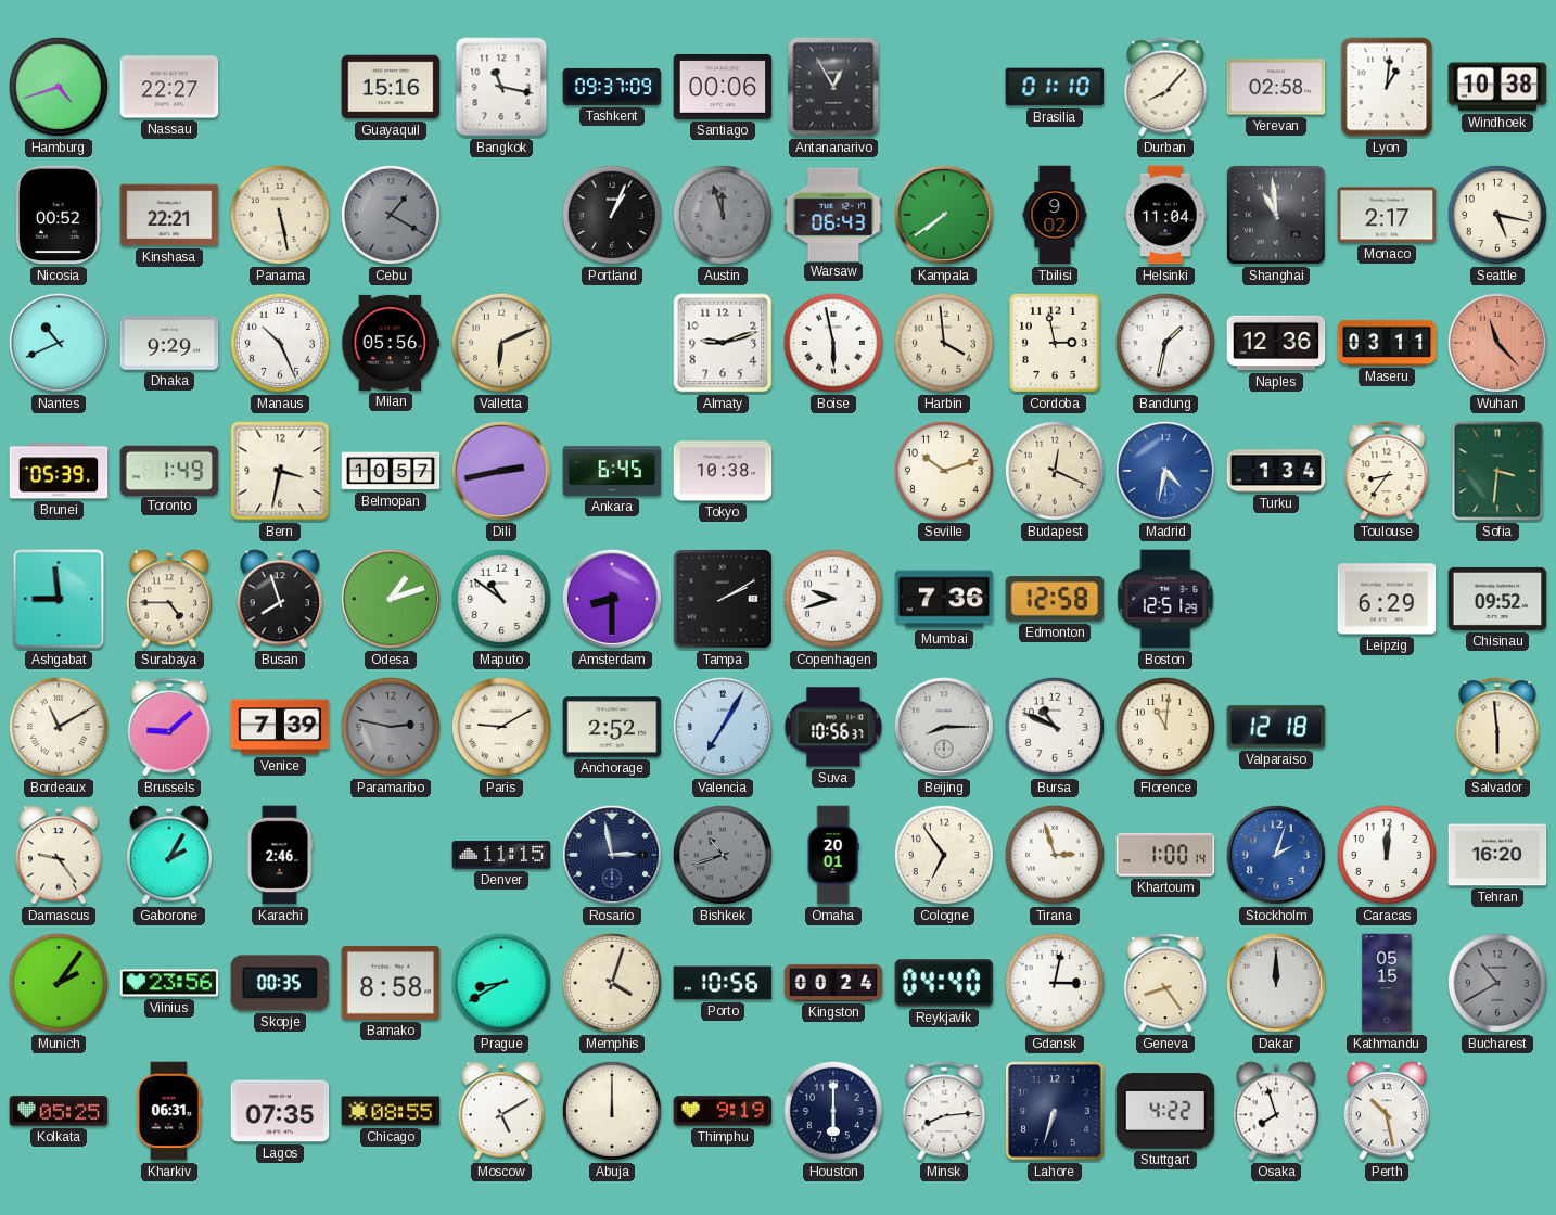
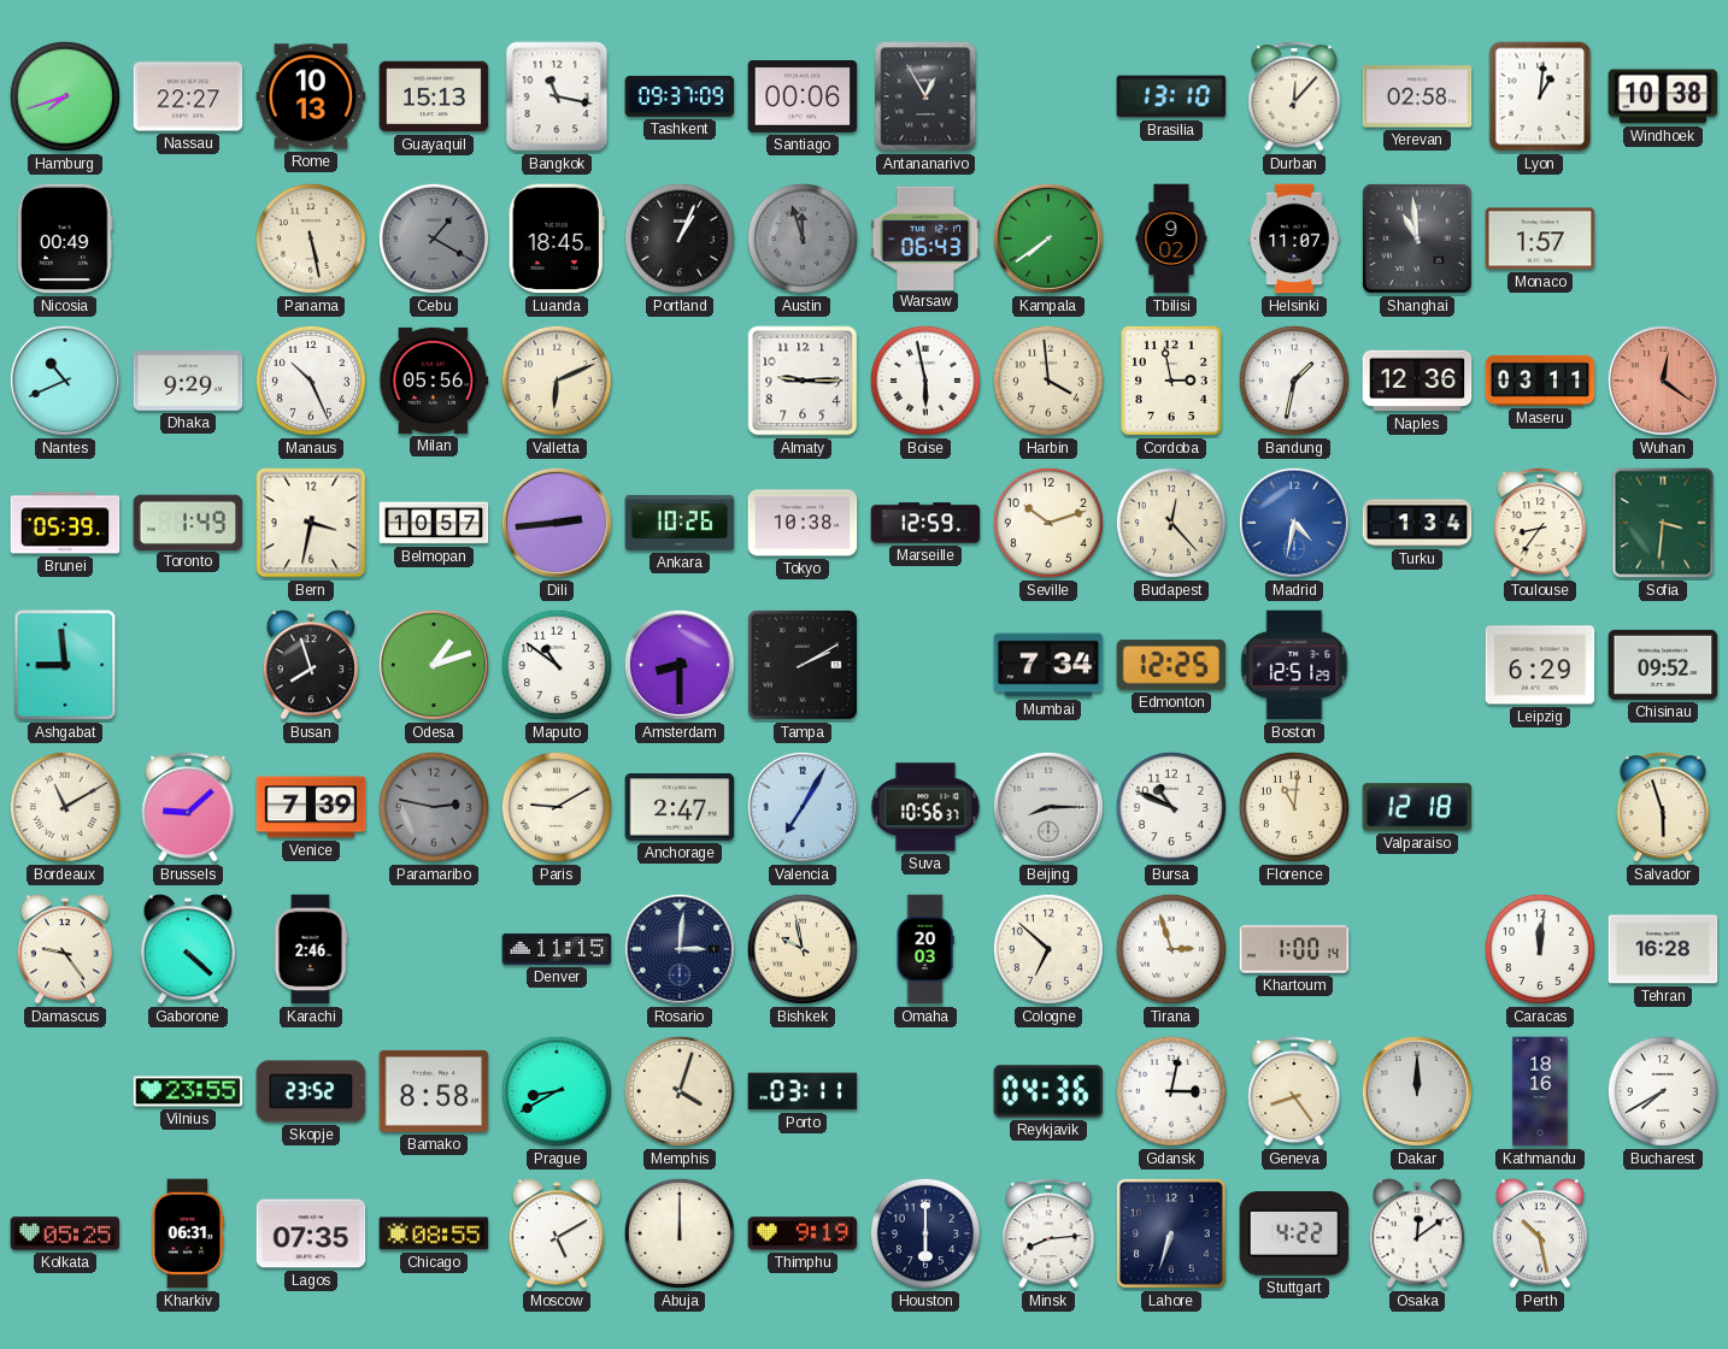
Hamburg: 4:42 -> 7:42
Rome: none -> 10:13
Guayaquil: 15:16 -> 15:13
Brasilia: 01:10 -> 13:10
Durban: 8:07 -> 12:07
Nicosia: 00:52 -> 00:49
Kinshasa: 22:21 -> none
Luanda: none -> 18:45
Helsinki: 11:04 -> 11:07
Monaco: 2:17 -> 1:57
Seattle: 5:17 -> none
Almaty: 9:12 -> 9:15
Wuhan: 11:23 -> 12:21
Dili: 2:43 -> 2:44
Ankara: 6:45 -> 10:26
Marseille: none -> 12:59
Budapest: 12:19 -> 12:23
Surabaya: 4:45 -> none
Copenhagen: 9:42 -> none
Mumbai: 7:36 -> 7:34
Edmonton: 12:58 -> 12:25
Anchorage: 2:52 -> 2:47
Salvador: 5:59 -> 5:57
Gaborone: 2:05 -> 4:22
Rosario: 2:58 -> 3:01
Bishkek: 10:42 -> 9:58
Bishkek dial: grey -> cream
Omaha: 20:01 -> 20:03
Cologne: 6:54 -> 6:52
Stockholm: 2:03 -> none
Tehran: 16:20 -> 16:28
Munich: 2:06 -> none
Vilnius: 23:56 -> 23:55
Skopje: 00:35 -> 23:52
Porto: 10:56 -> 03:11
Kingston: 00:24 -> none
Reykjavik: 04:40 -> 04:36
Kathmandu: 05:15 -> 18:16
Bucharest: 10:40 -> 7:40
Bucharest dial: grey -> white
Osaka: 7:57 -> 12:09
